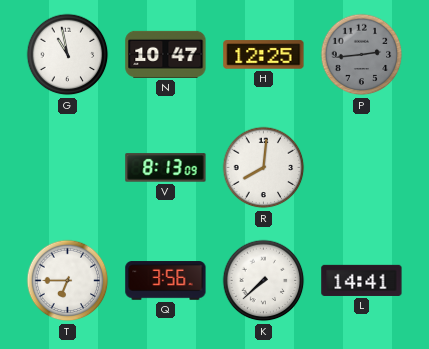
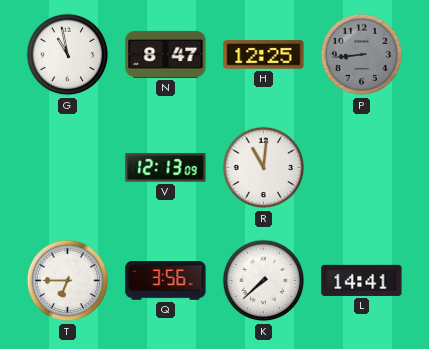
N: 10:47 -> 8:47
P: 2:44 -> 8:44
V: 8:13 -> 12:13
R: 8:01 -> 11:01
